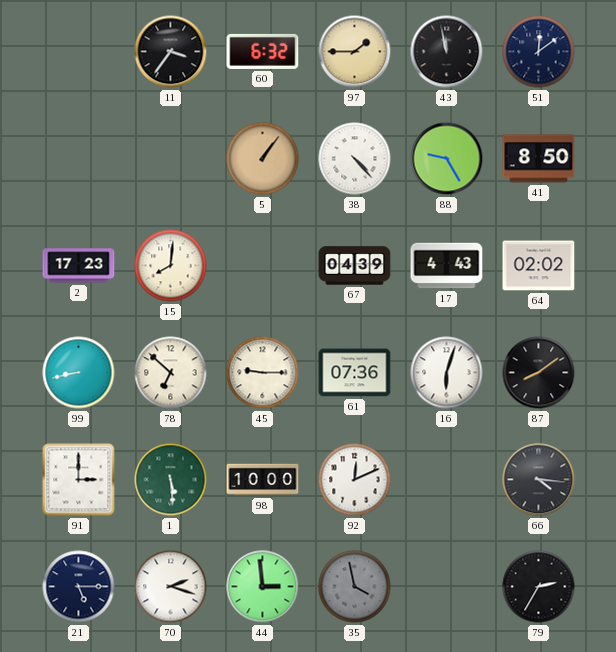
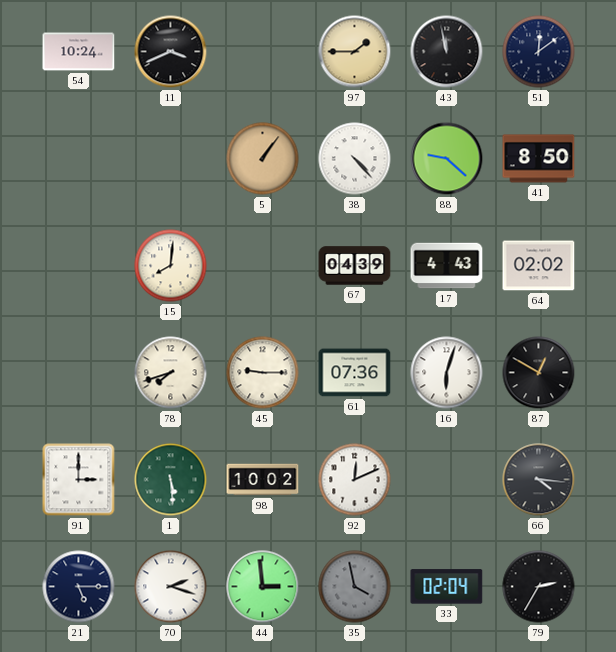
54: none -> 10:24
11: 3:36 -> 3:41
60: 6:32 -> none
88: 9:25 -> 9:22
2: 17:23 -> none
99: 8:43 -> none
78: 6:52 -> 7:42
87: 8:09 -> 12:50
98: 10:00 -> 10:02
33: none -> 02:04
